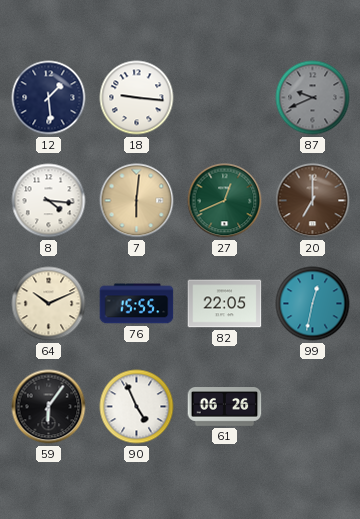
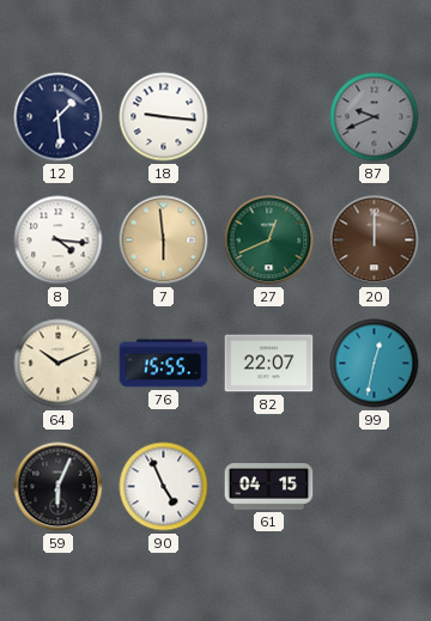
7: 6:01 -> 5:59
20: 7:00 -> 12:00
82: 22:05 -> 22:07
59: 6:06 -> 6:04
61: 06:26 -> 04:15
